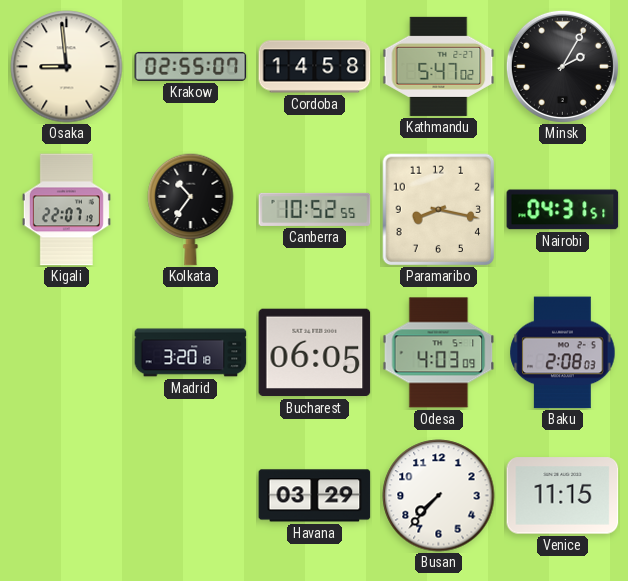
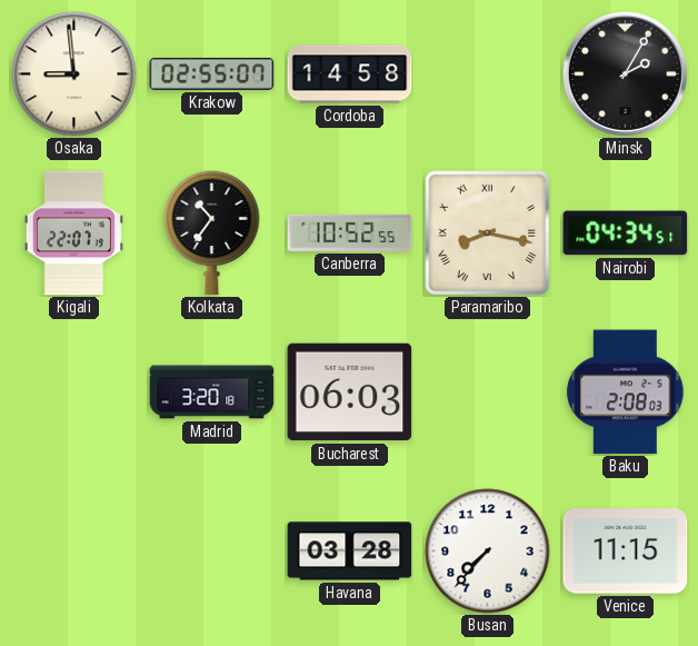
Kathmandu: 5:47 -> none
Paramaribo numerals: Arabic -> Roman
Nairobi: 04:31 -> 04:34
Bucharest: 06:05 -> 06:03
Odesa: 4:03 -> none
Havana: 03:29 -> 03:28
